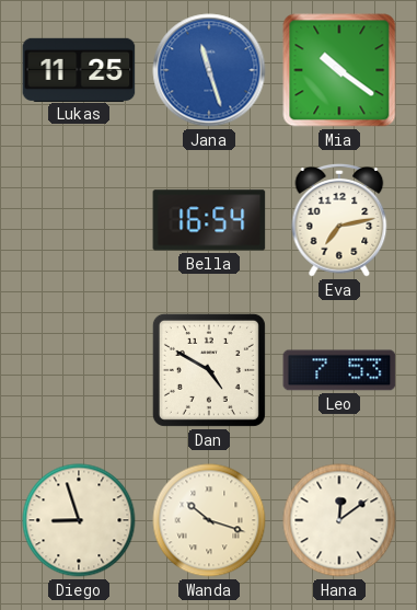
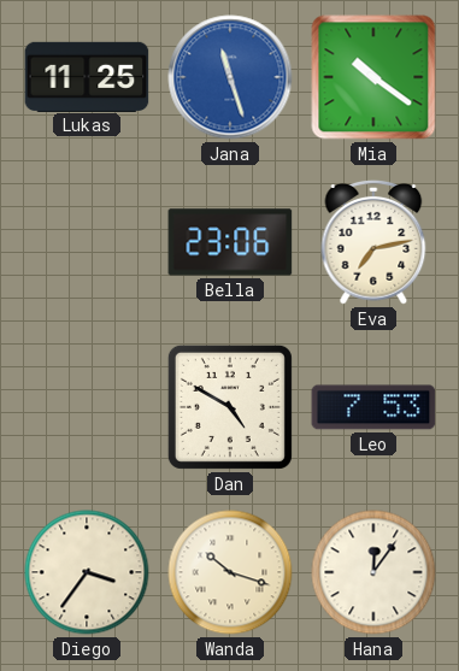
Bella: 16:54 -> 23:06
Diego: 8:57 -> 3:36
Hana: 12:09 -> 12:06
